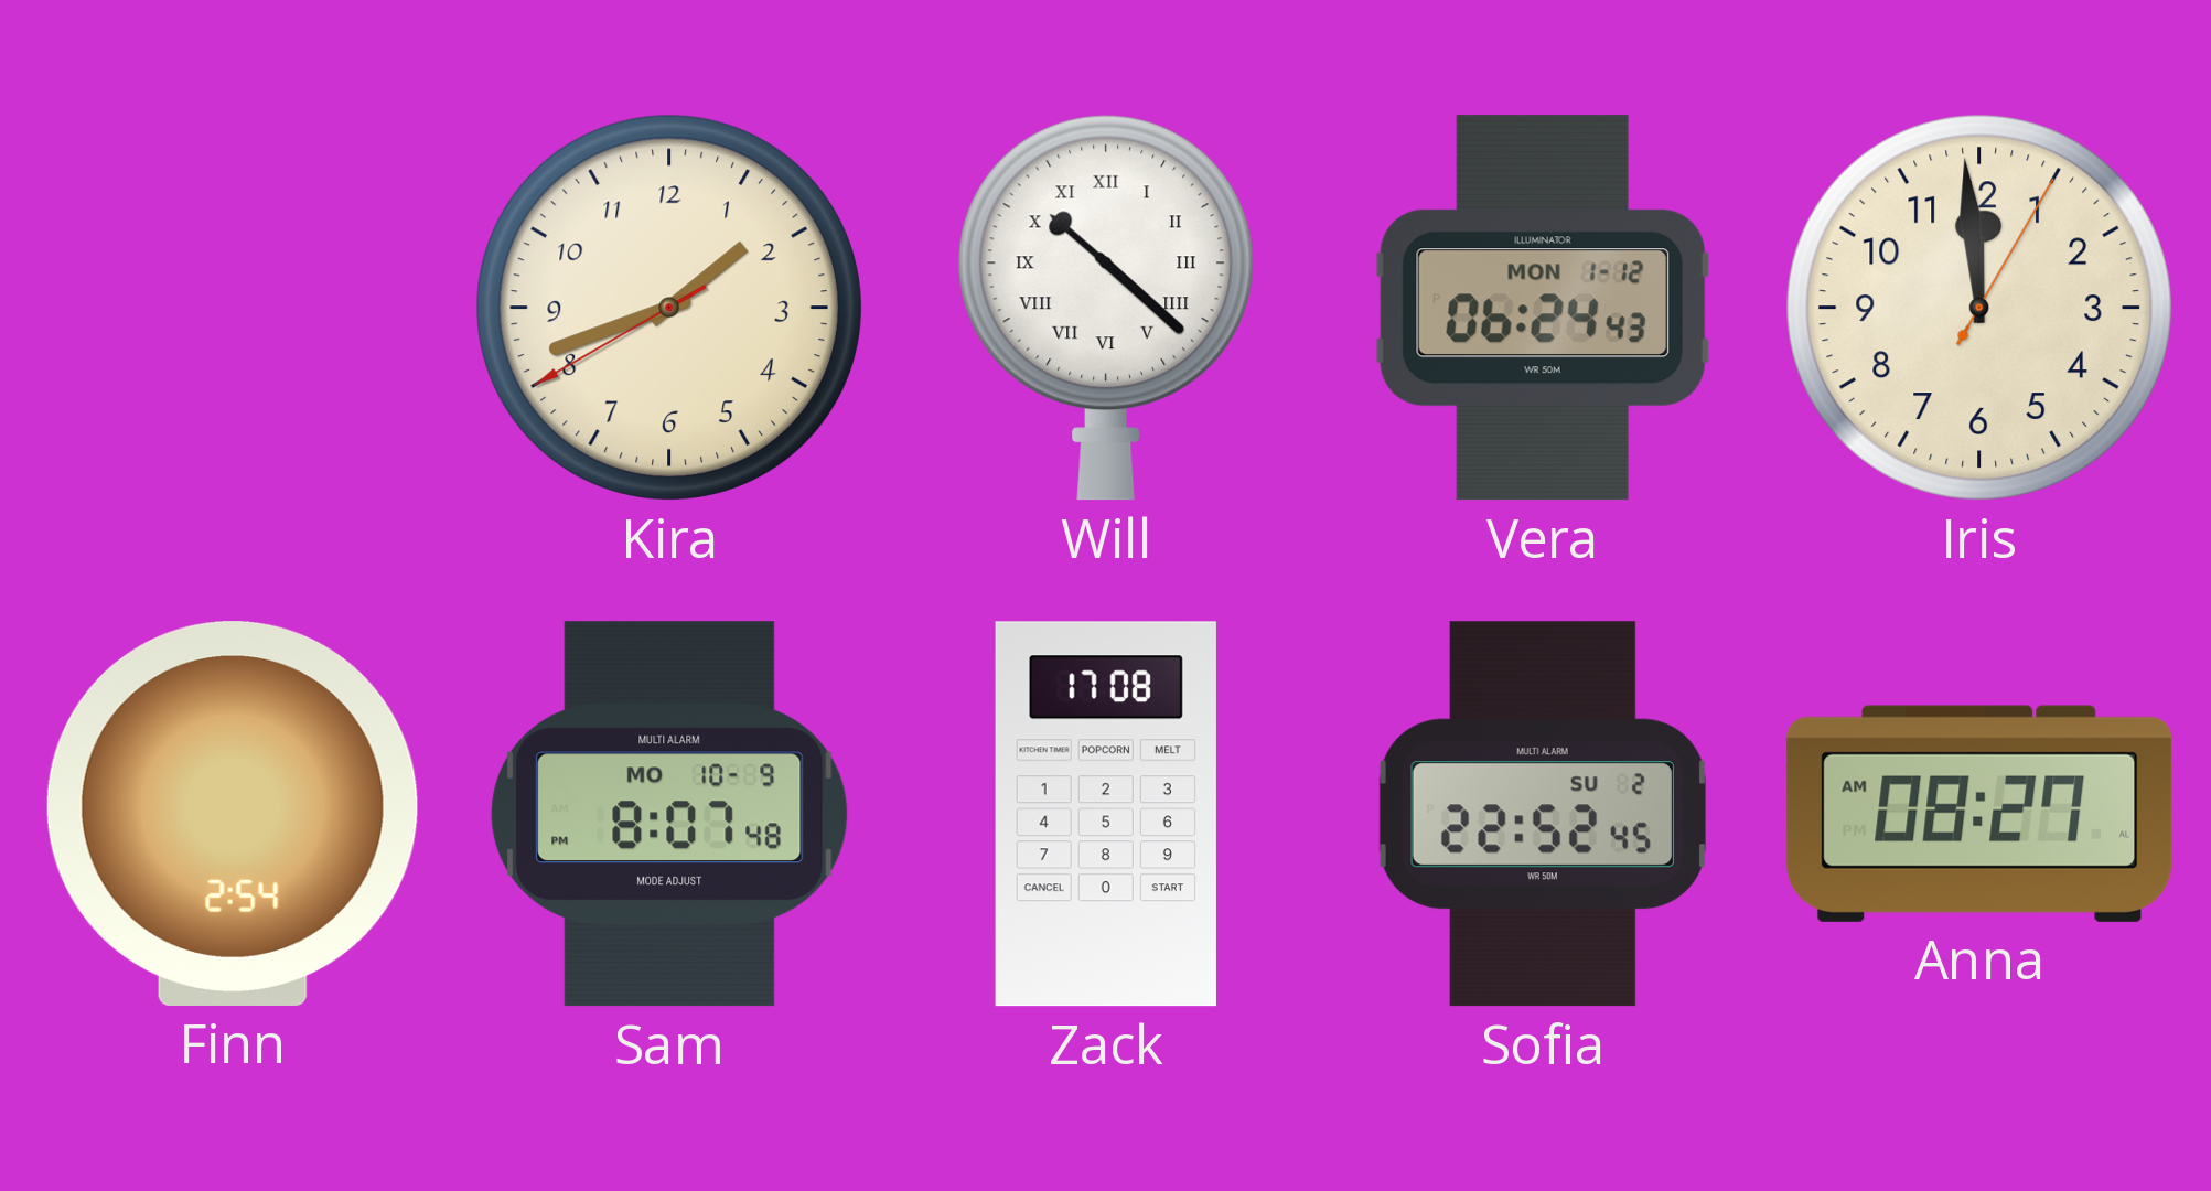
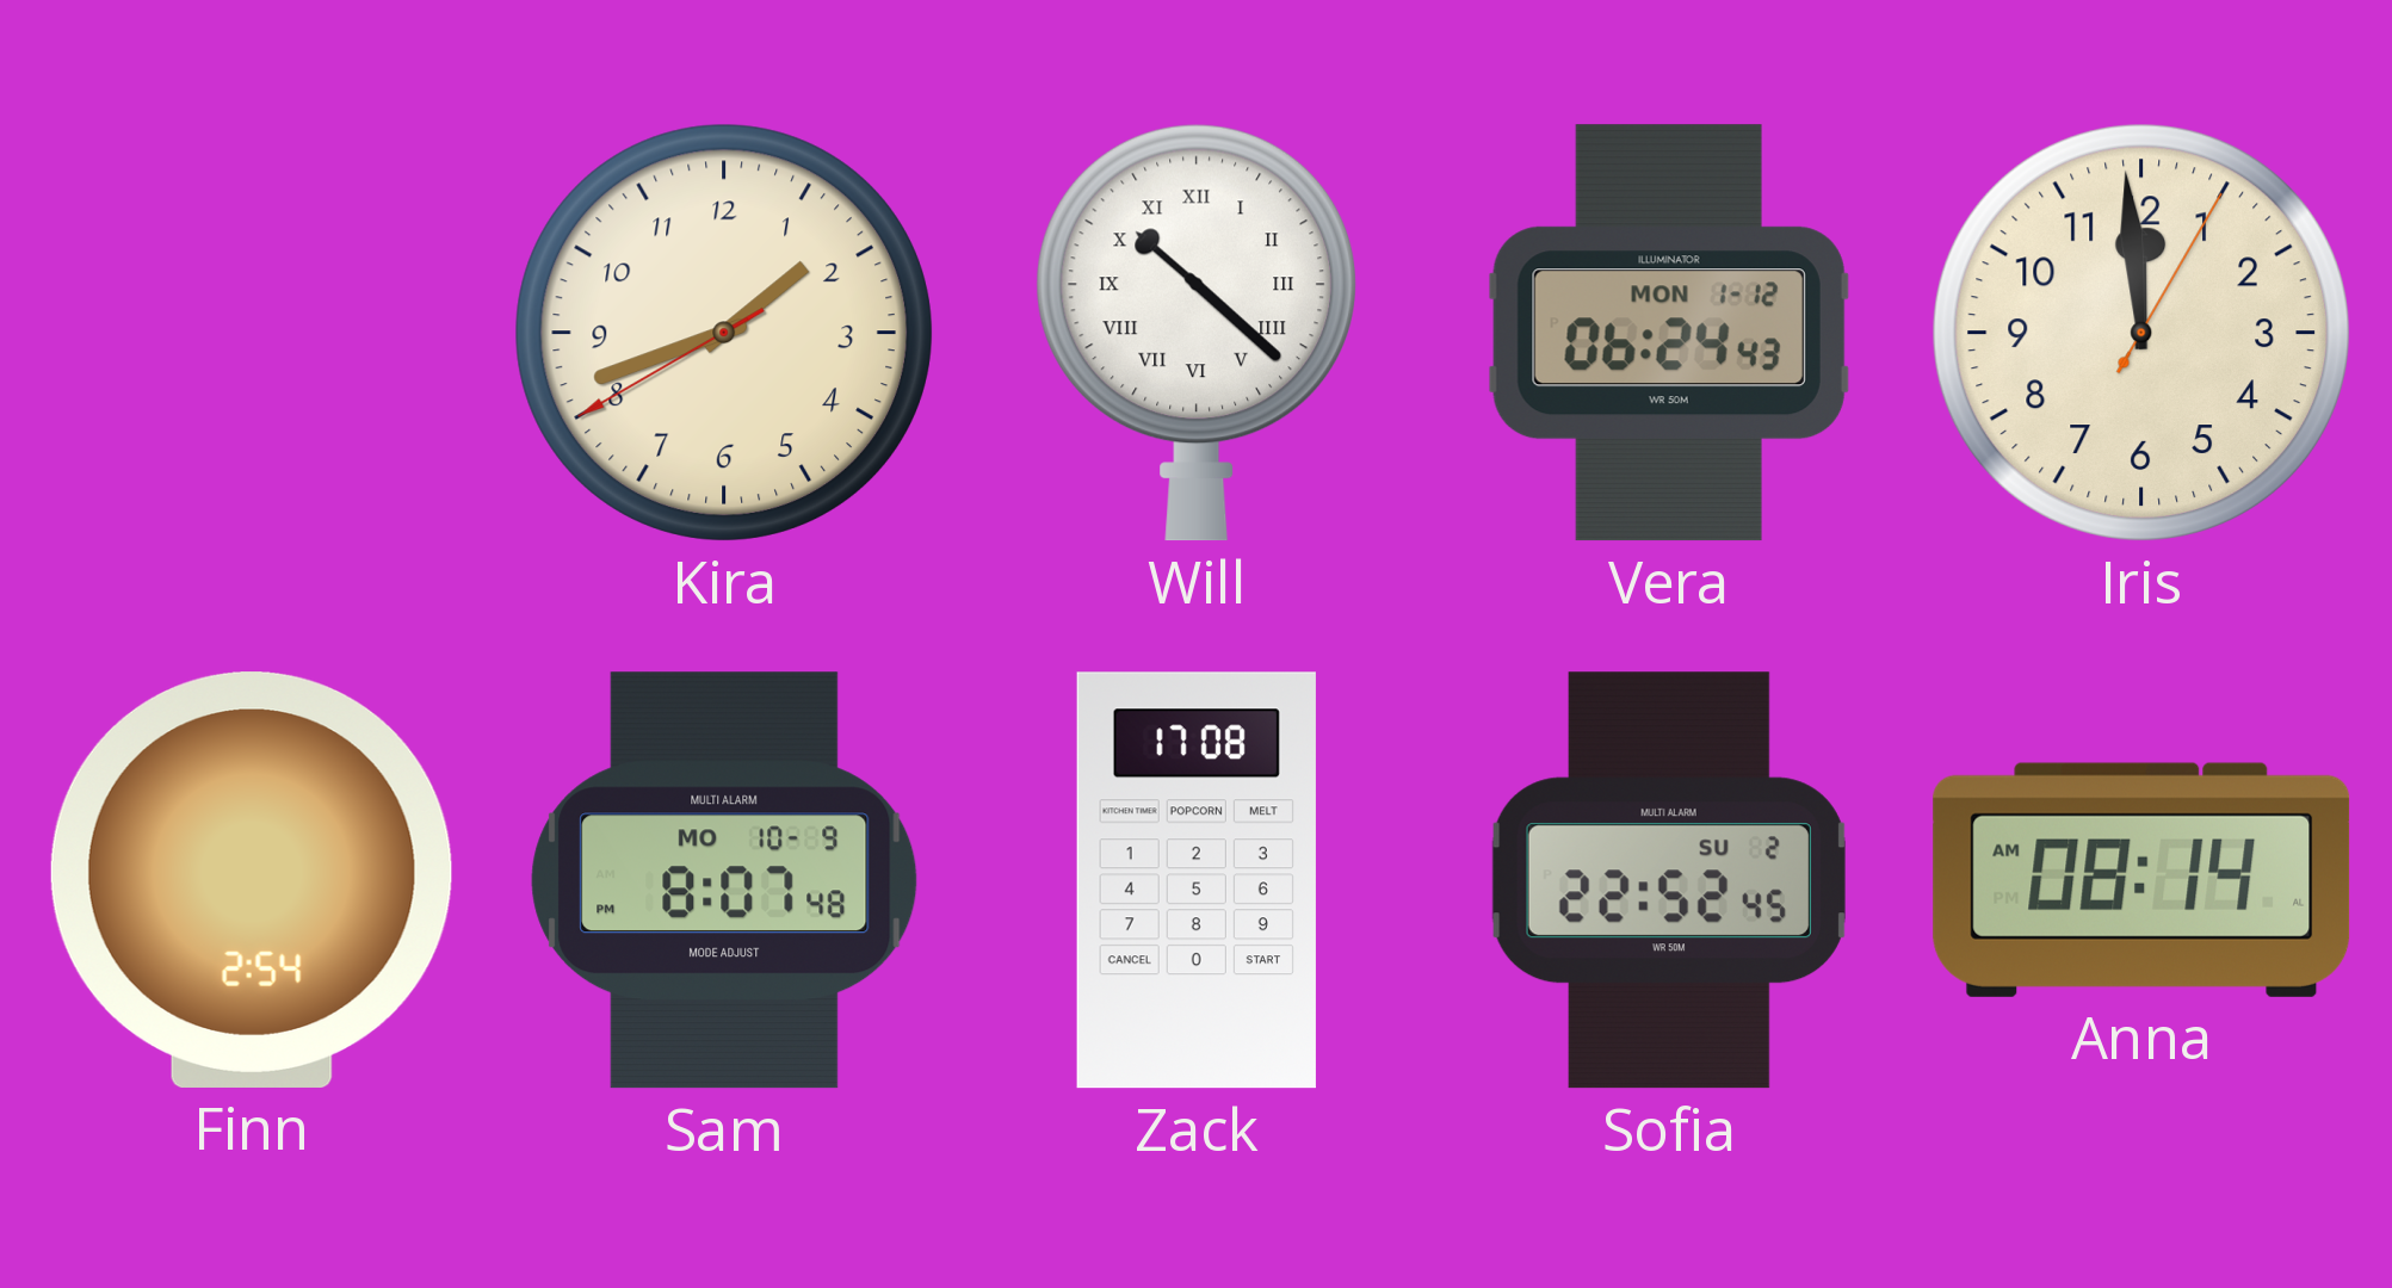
Anna: 08:27 -> 08:14
